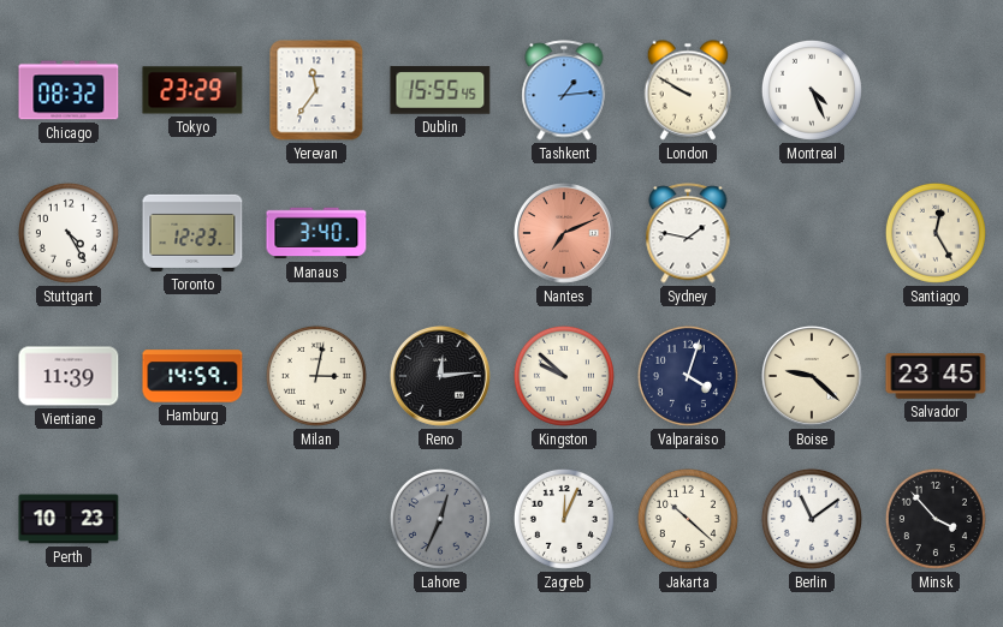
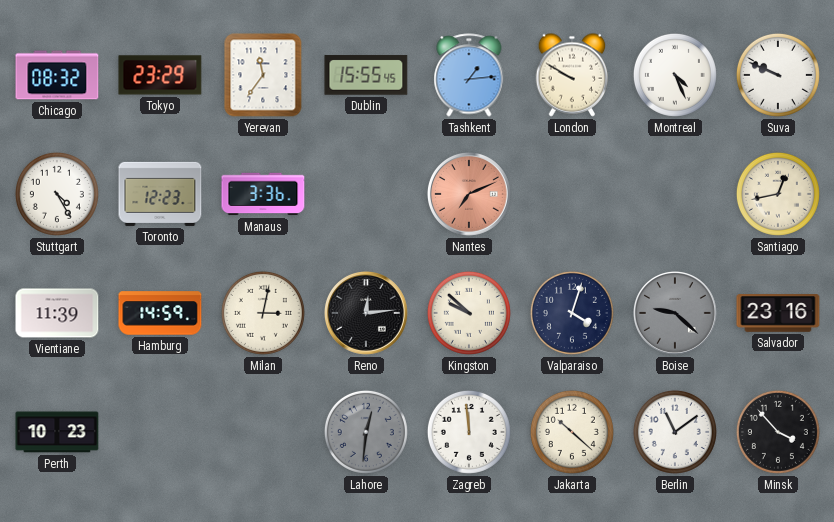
Suva: none -> 9:49
Manaus: 3:40 -> 3:36
Sydney: 1:47 -> none
Santiago: 12:25 -> 12:43
Boise dial: cream -> grey
Salvador: 23:45 -> 23:16
Lahore: 12:34 -> 12:31
Zagreb: 12:04 -> 11:59
